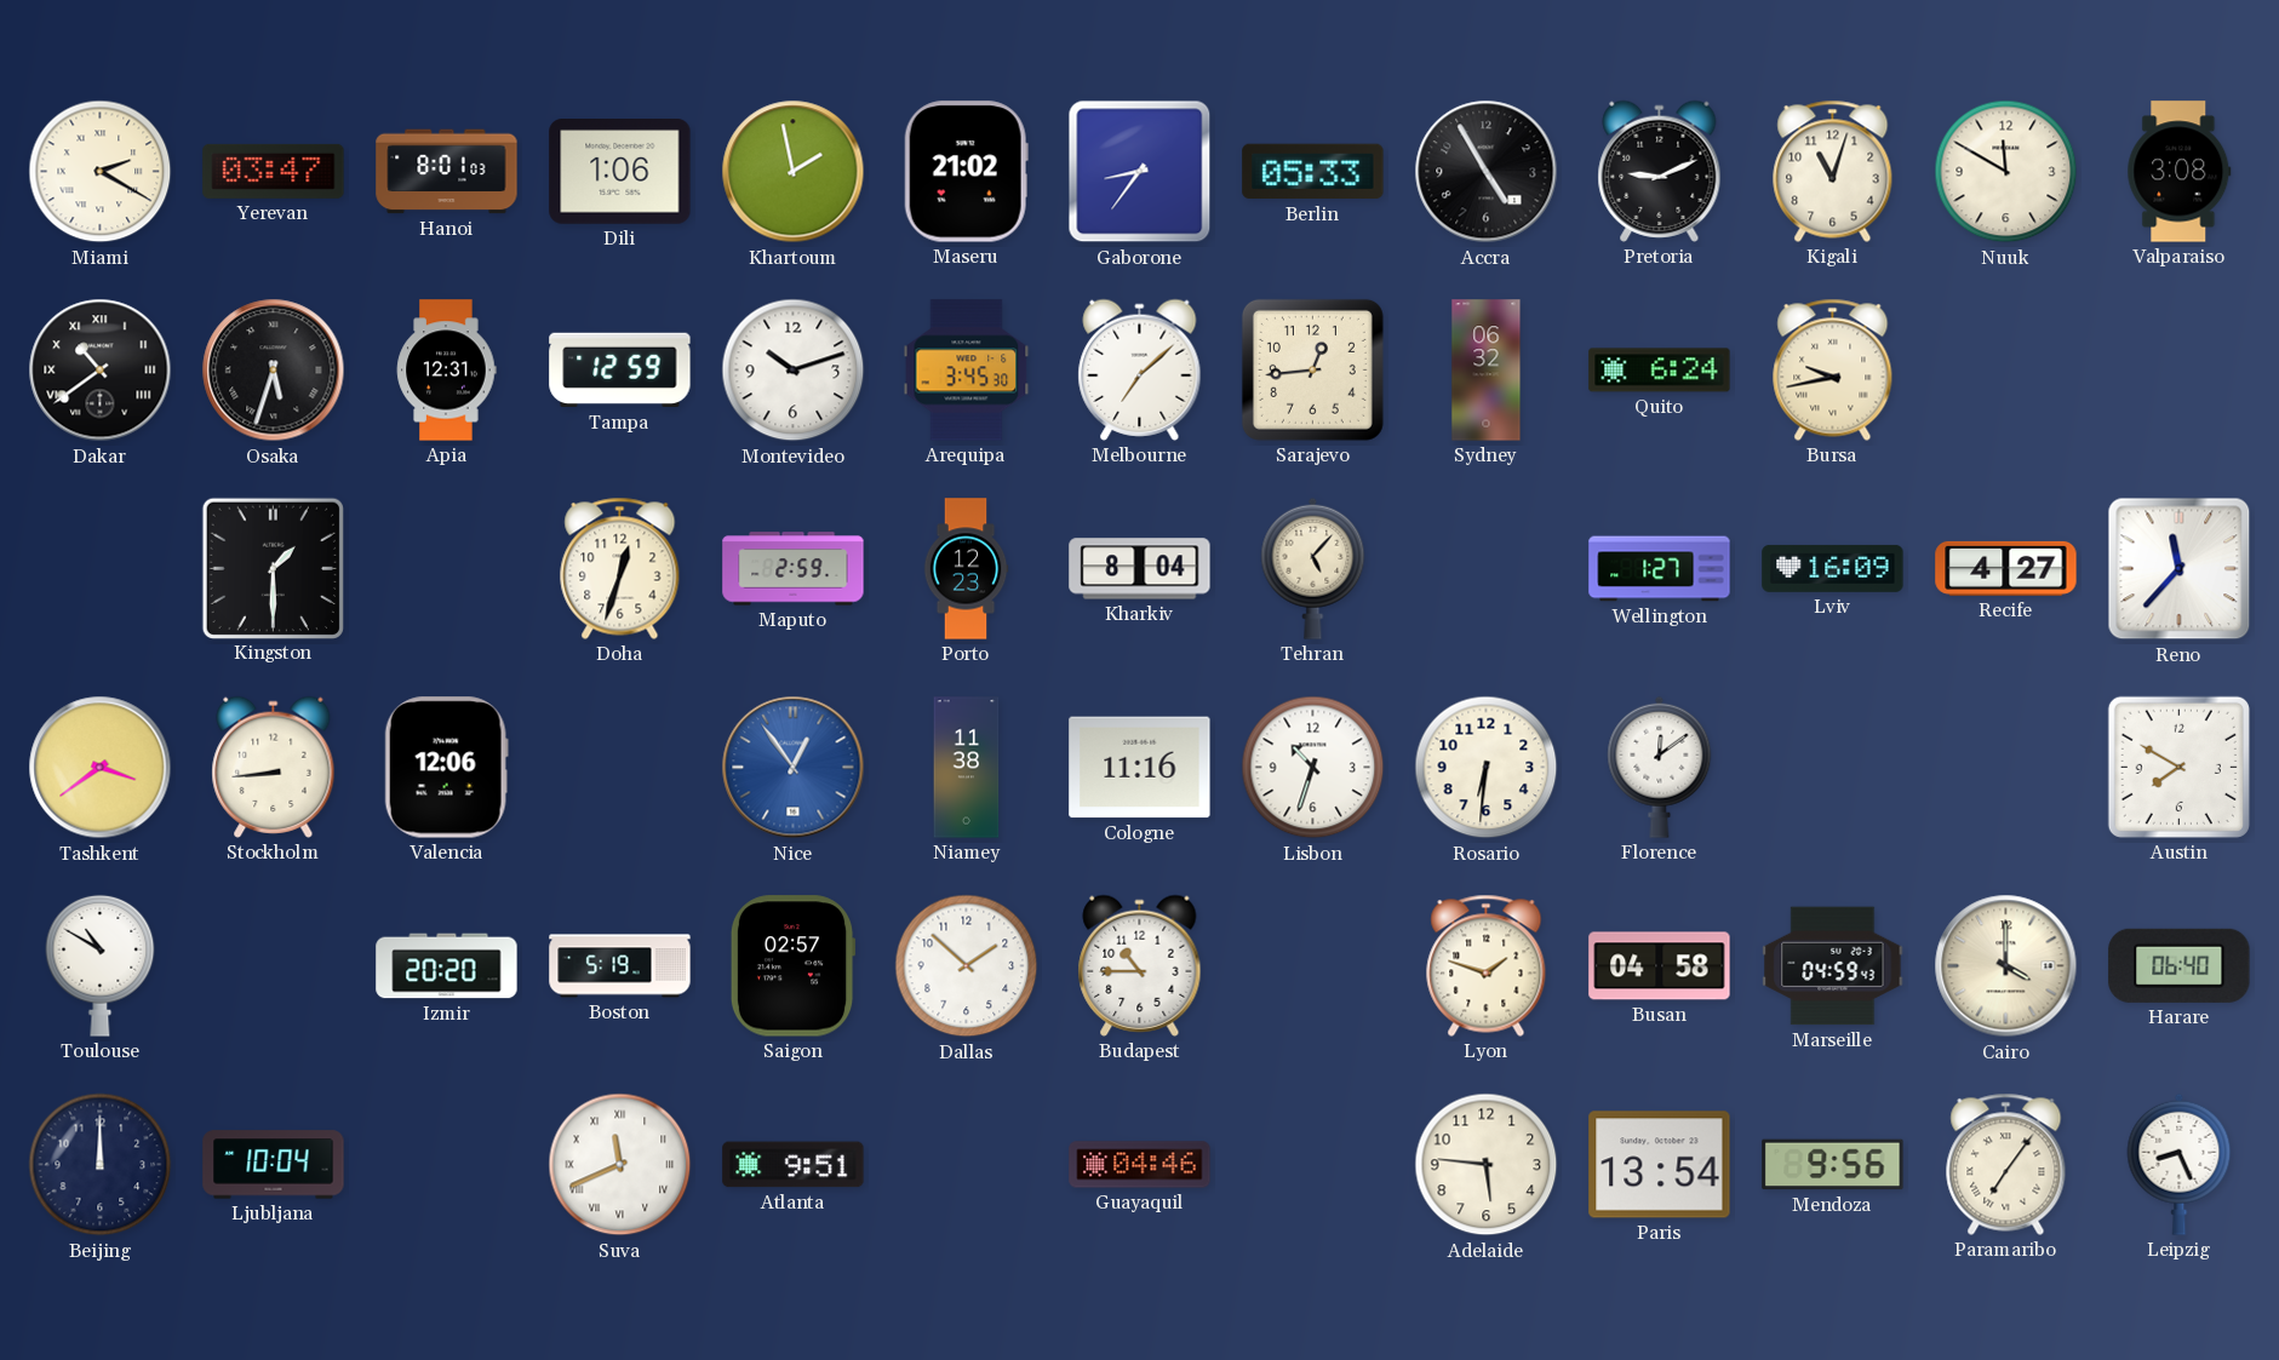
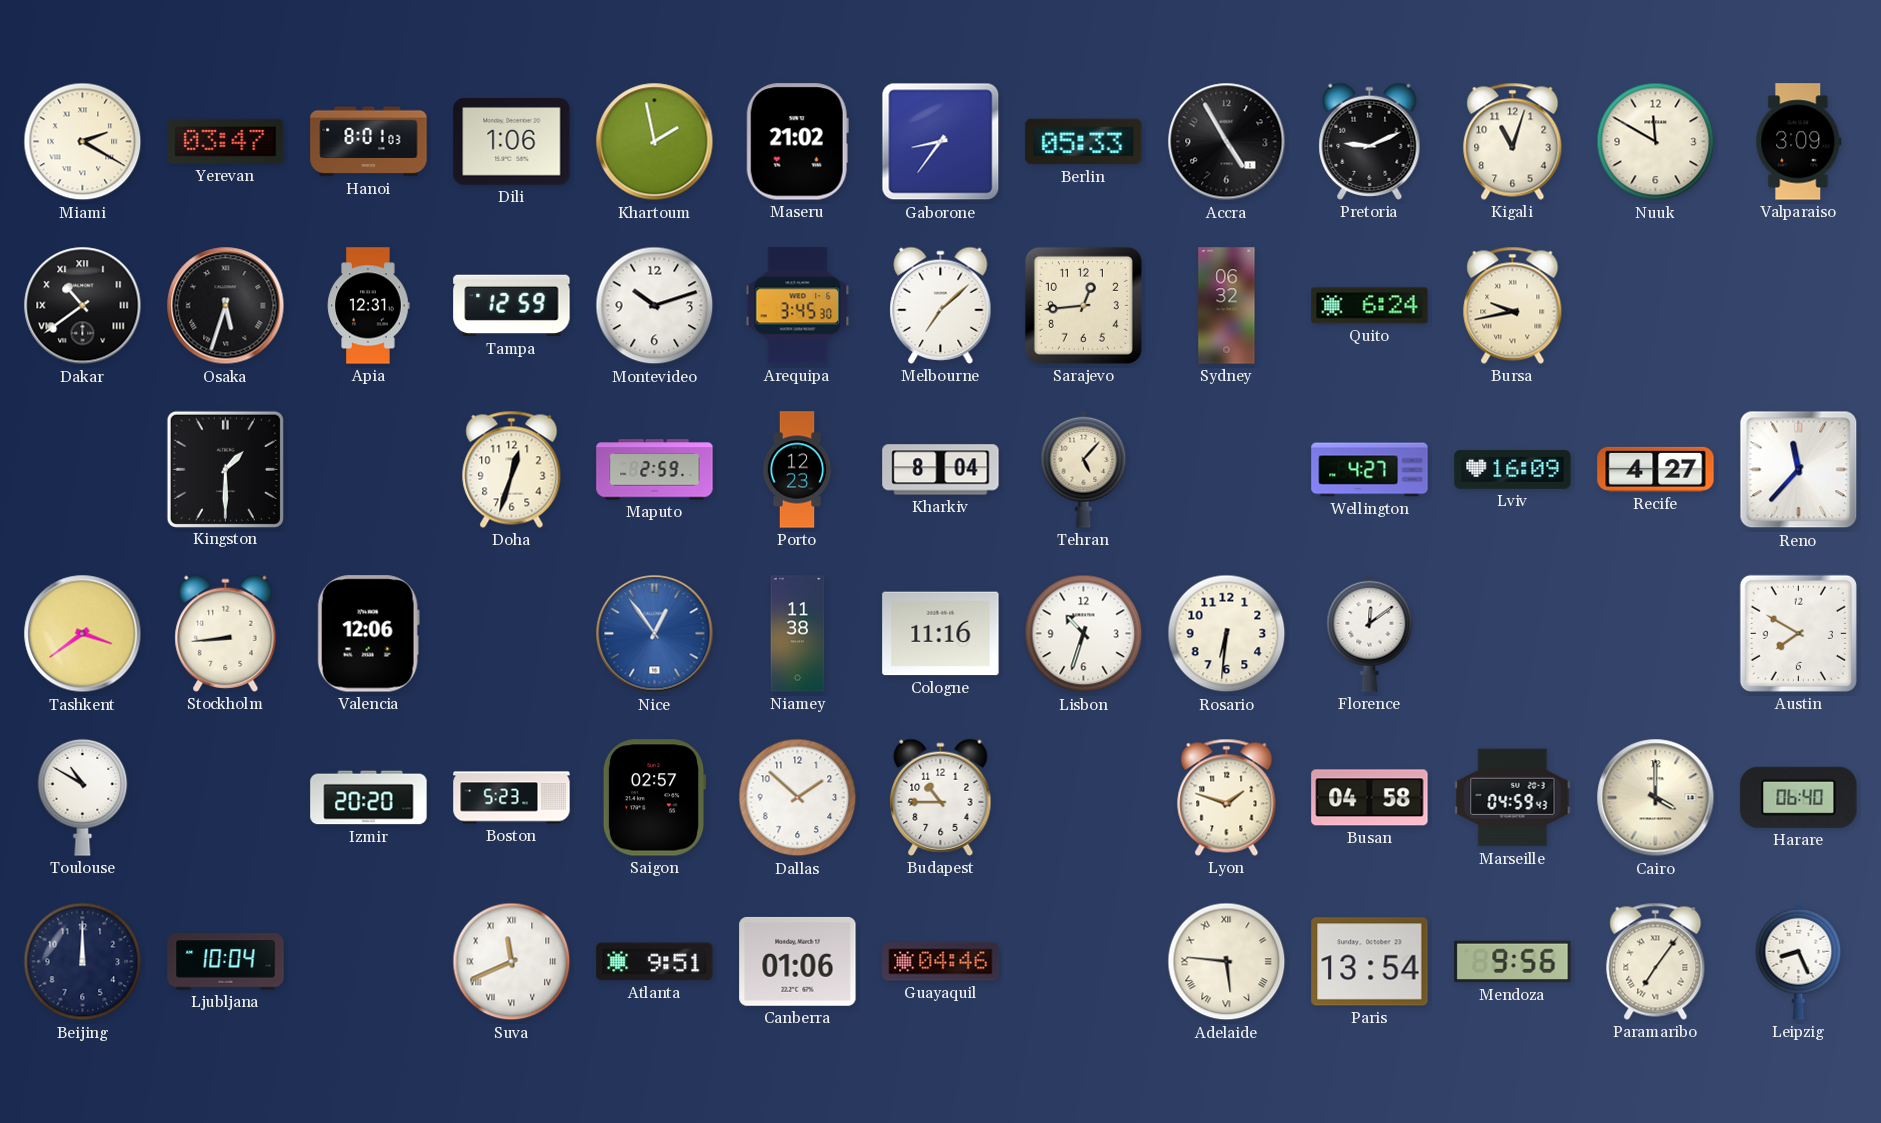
Valparaiso: 3:08 -> 3:09
Wellington: 1:27 -> 4:27
Boston: 5:19 -> 5:23
Canberra: none -> 01:06
Adelaide numerals: Arabic -> Roman
